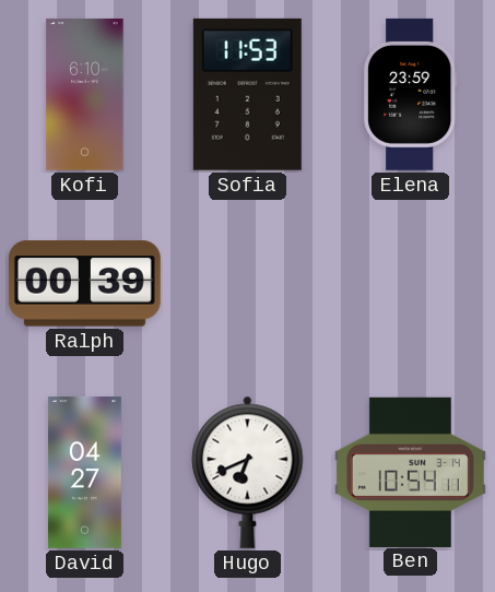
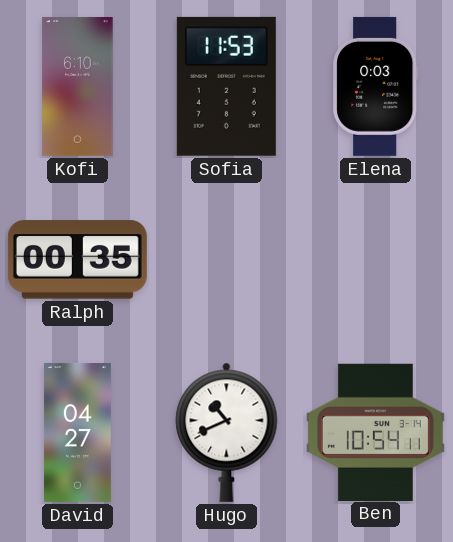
Elena: 23:59 -> 0:03
Ralph: 00:39 -> 00:35
Hugo: 6:41 -> 10:41
